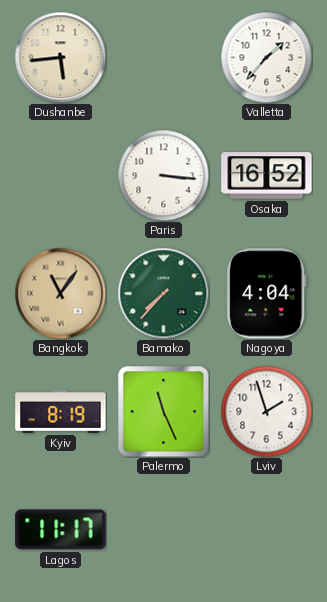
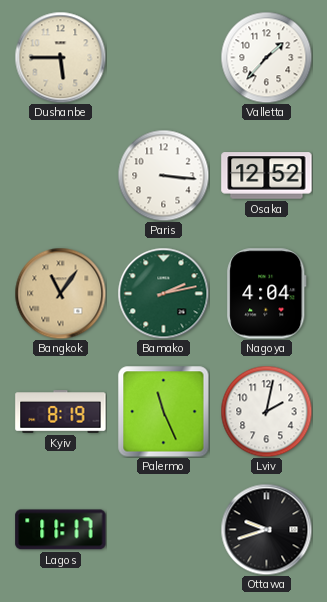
Dushanbe: 5:44 -> 5:45
Osaka: 16:52 -> 12:52
Bamako: 7:37 -> 2:13
Lviv: 1:57 -> 2:02
Ottawa: none -> 9:42
